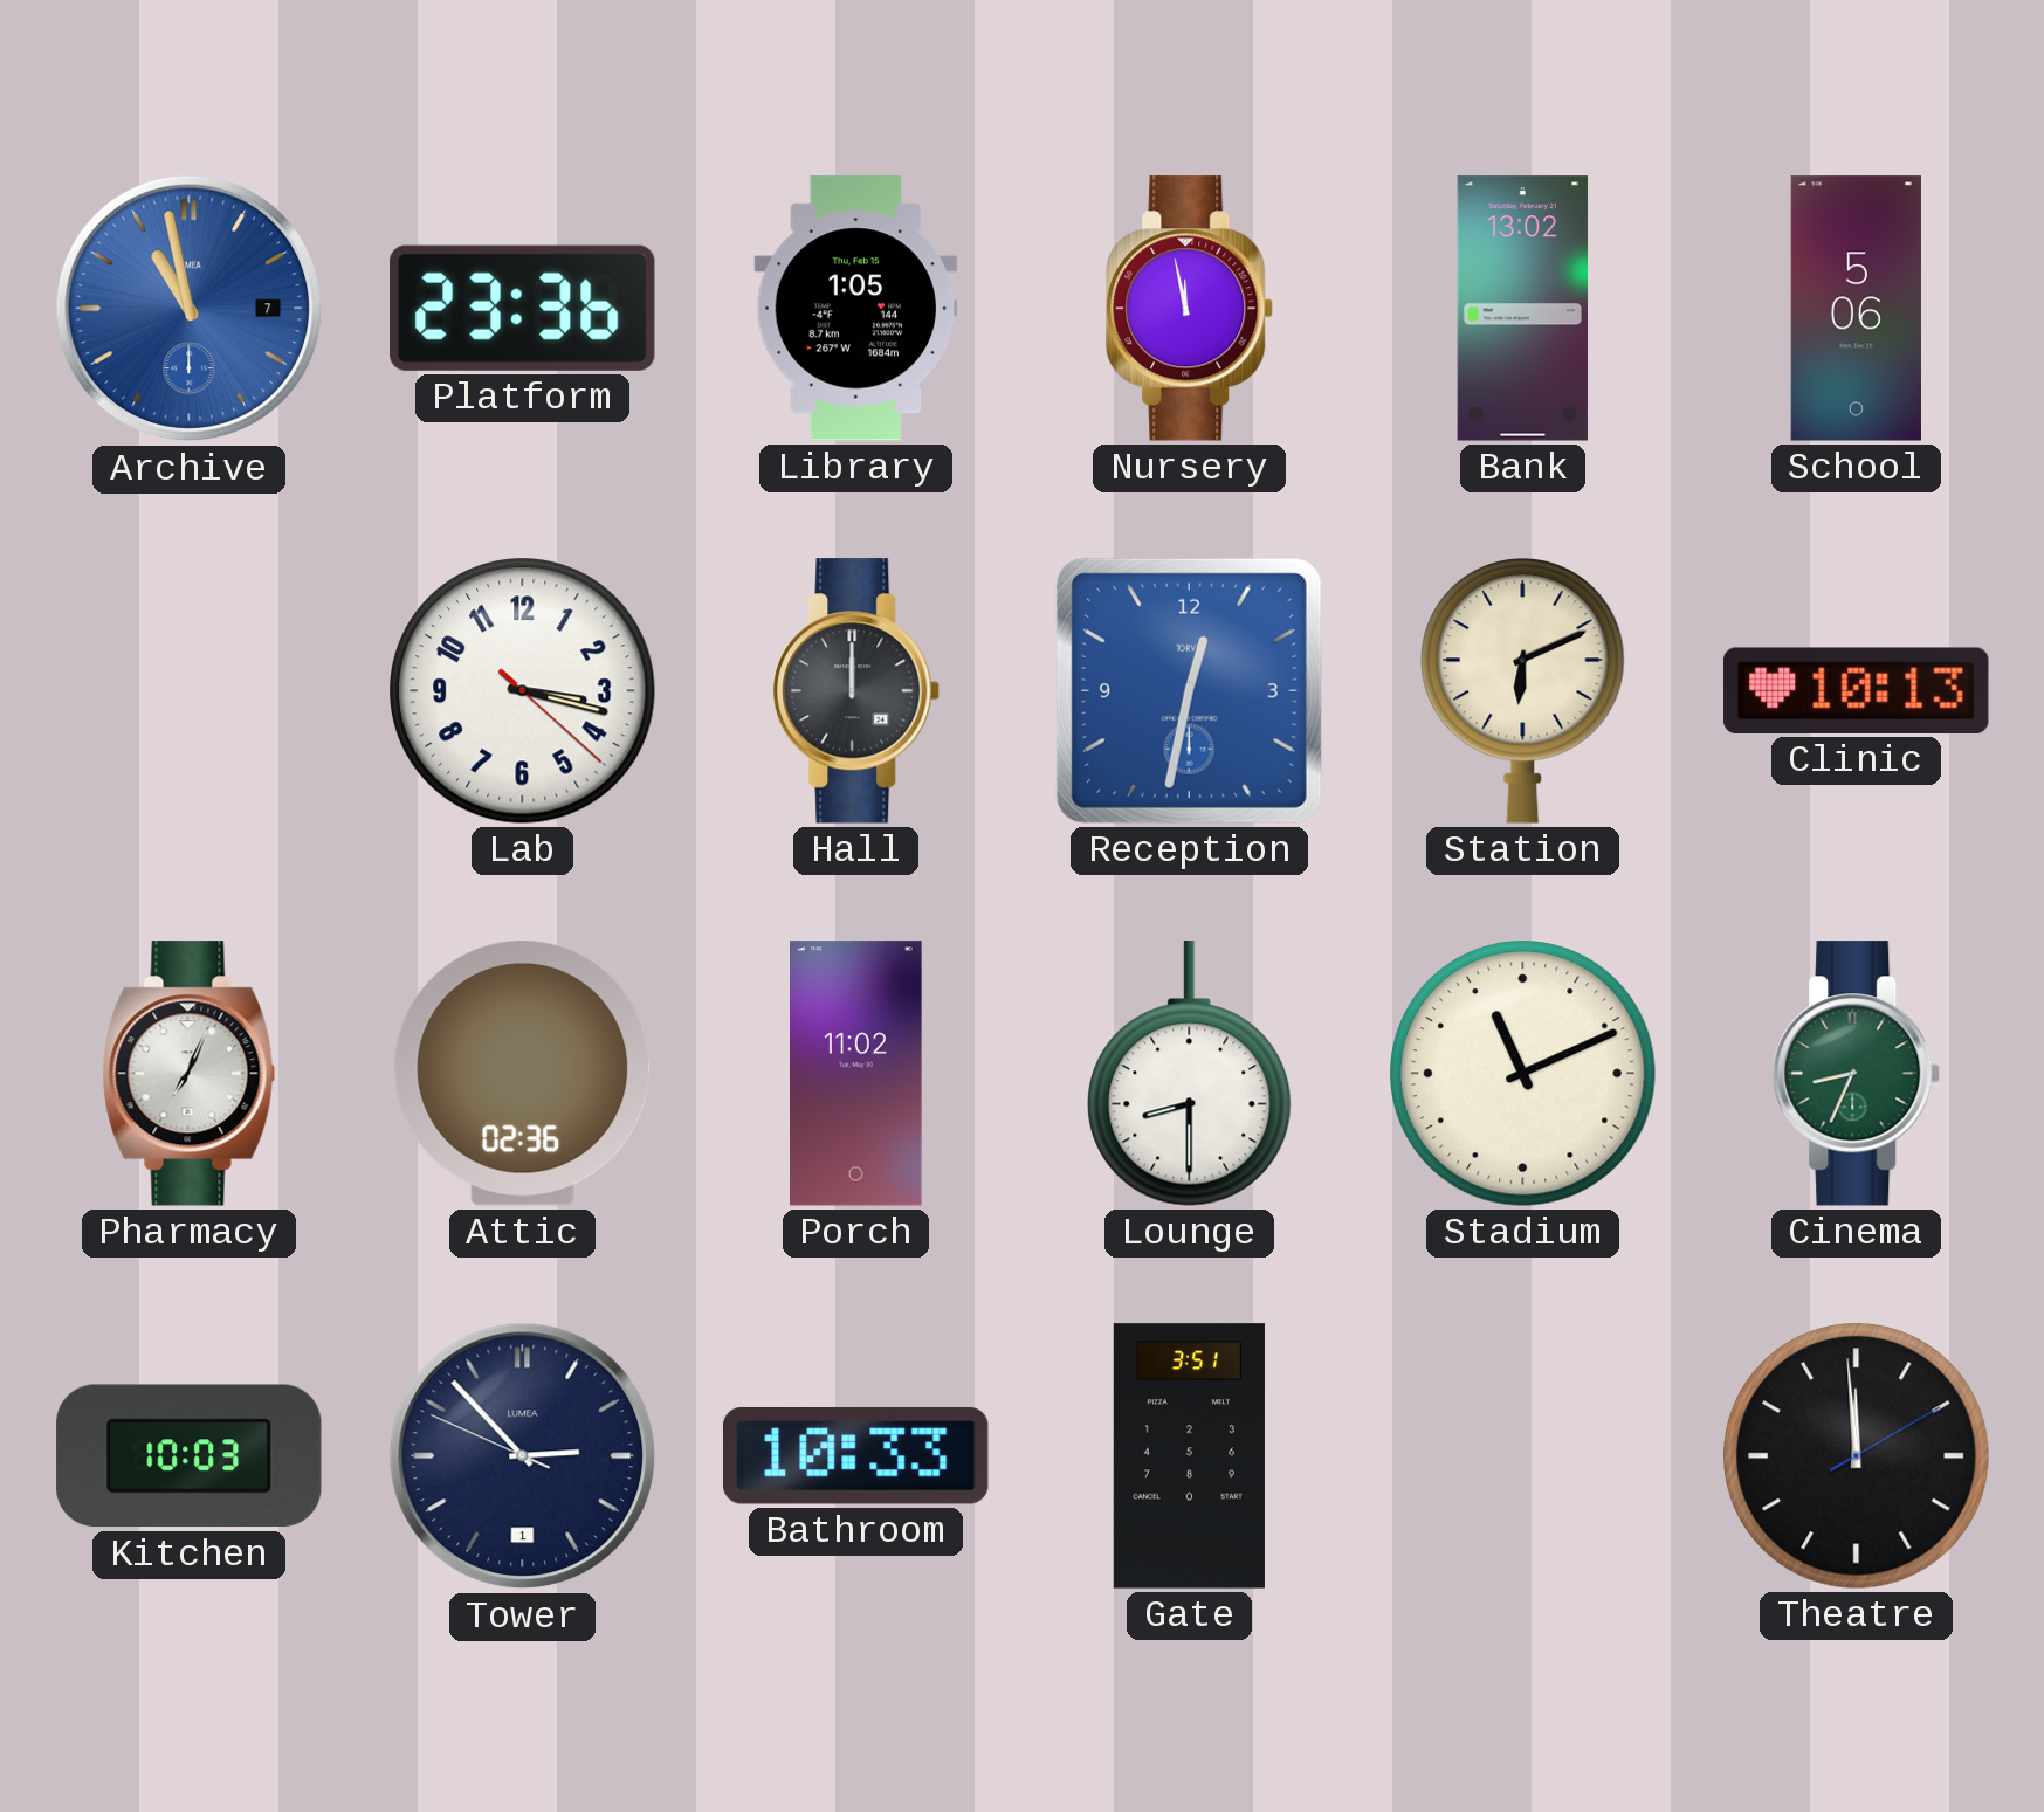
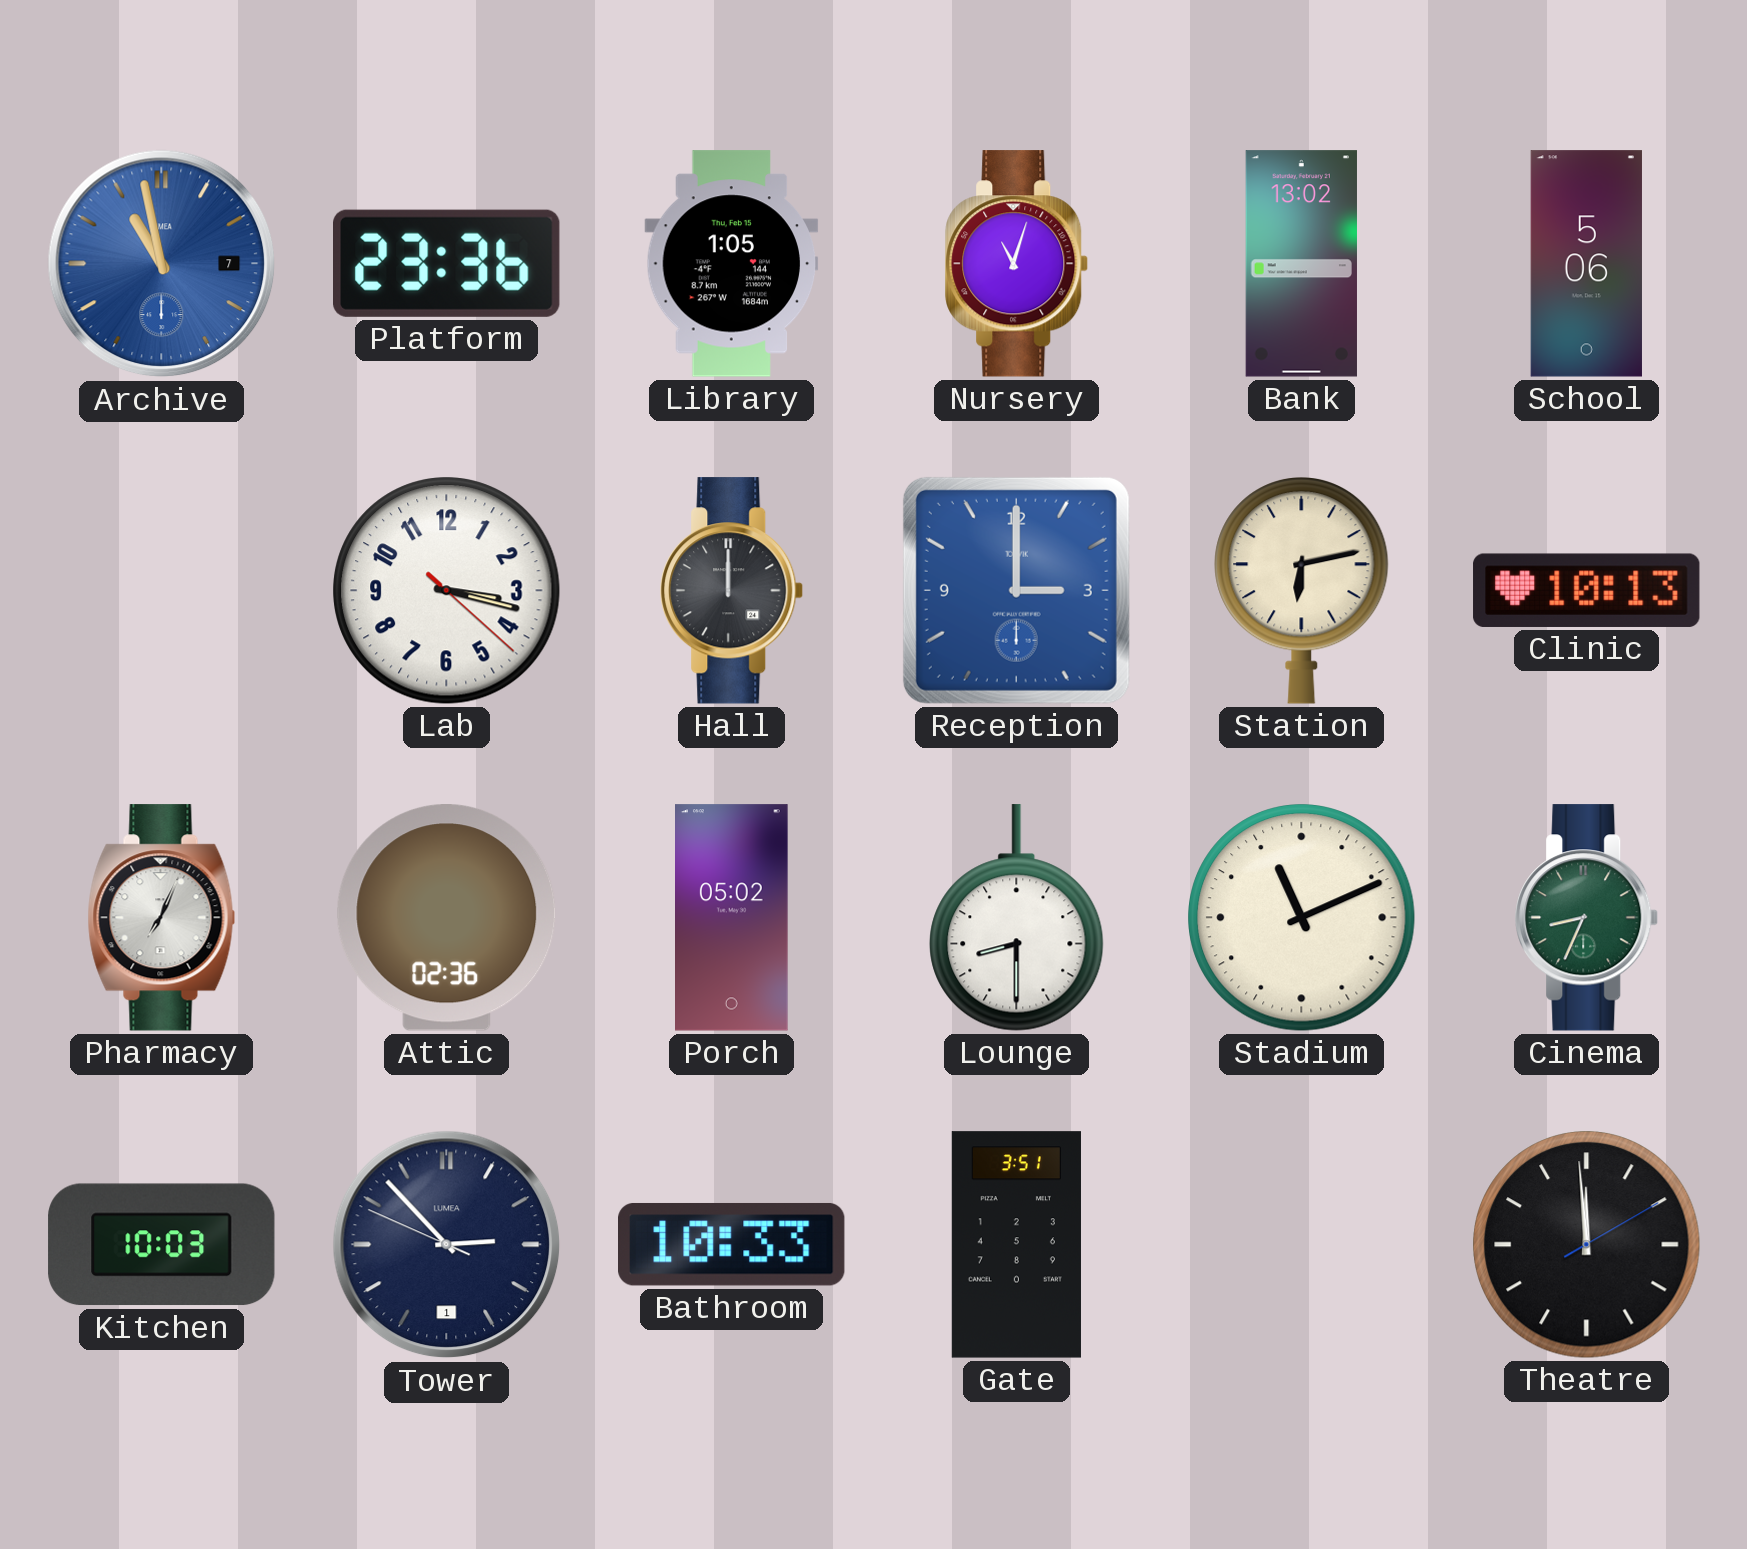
Nursery: 11:58 -> 11:03
Reception: 12:32 -> 3:00
Station: 6:11 -> 6:13
Porch: 11:02 -> 05:02
